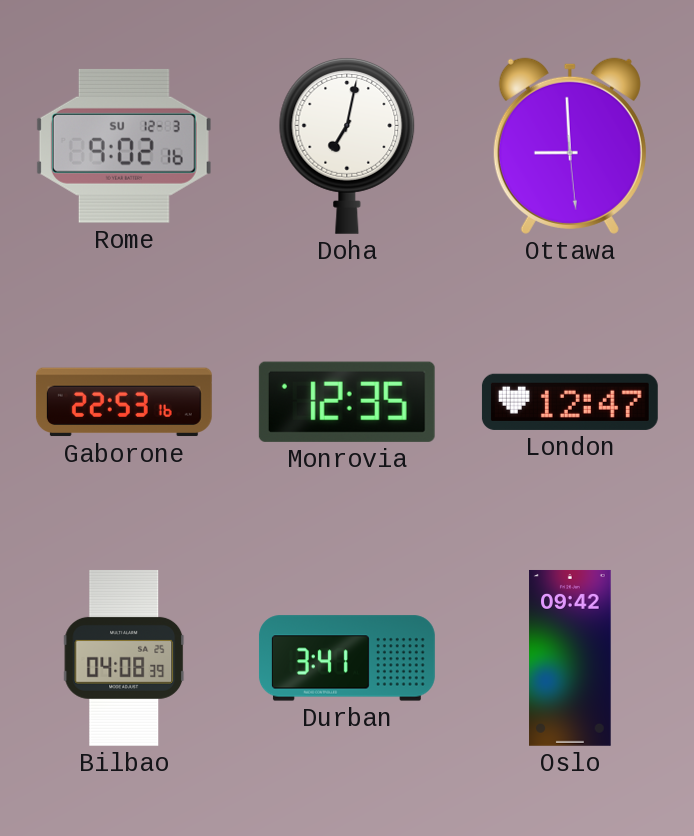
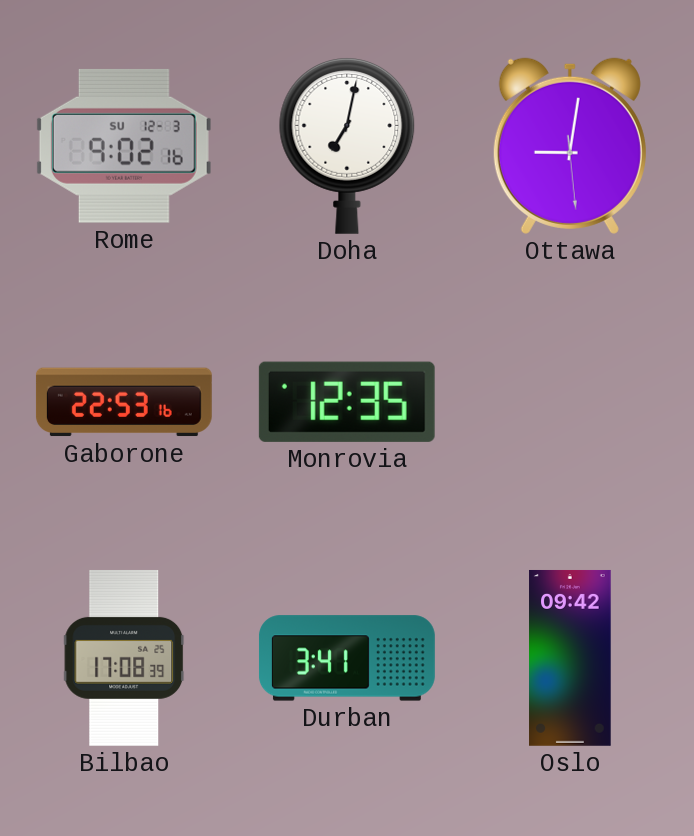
Ottawa: 8:59 -> 9:01
London: 12:47 -> none
Bilbao: 04:08 -> 17:08
